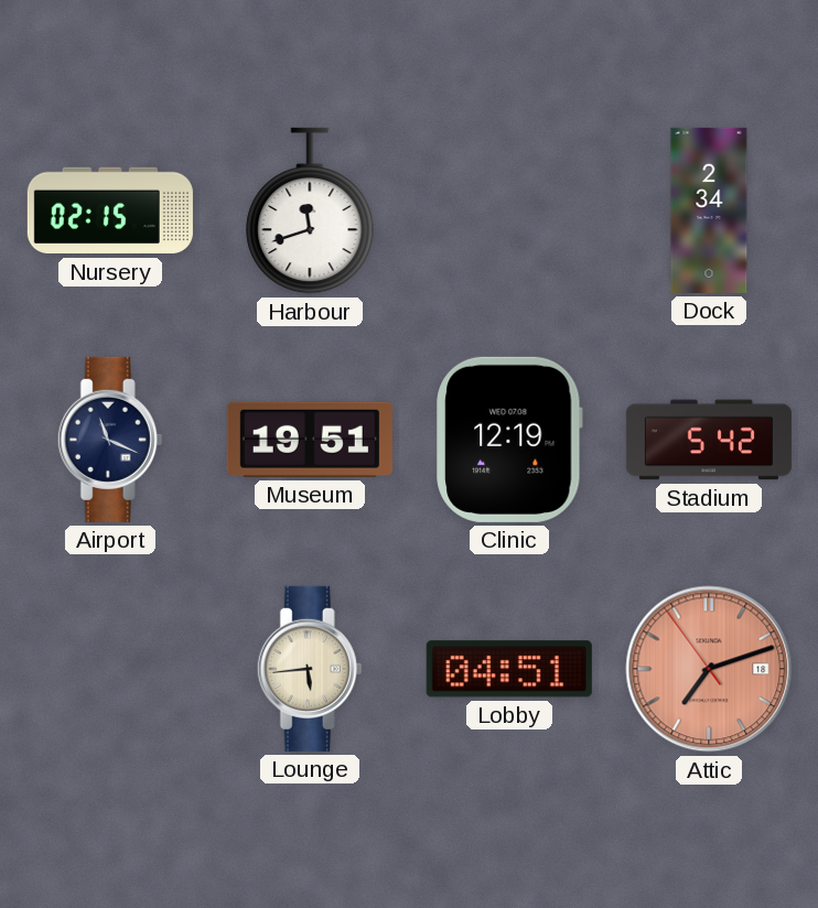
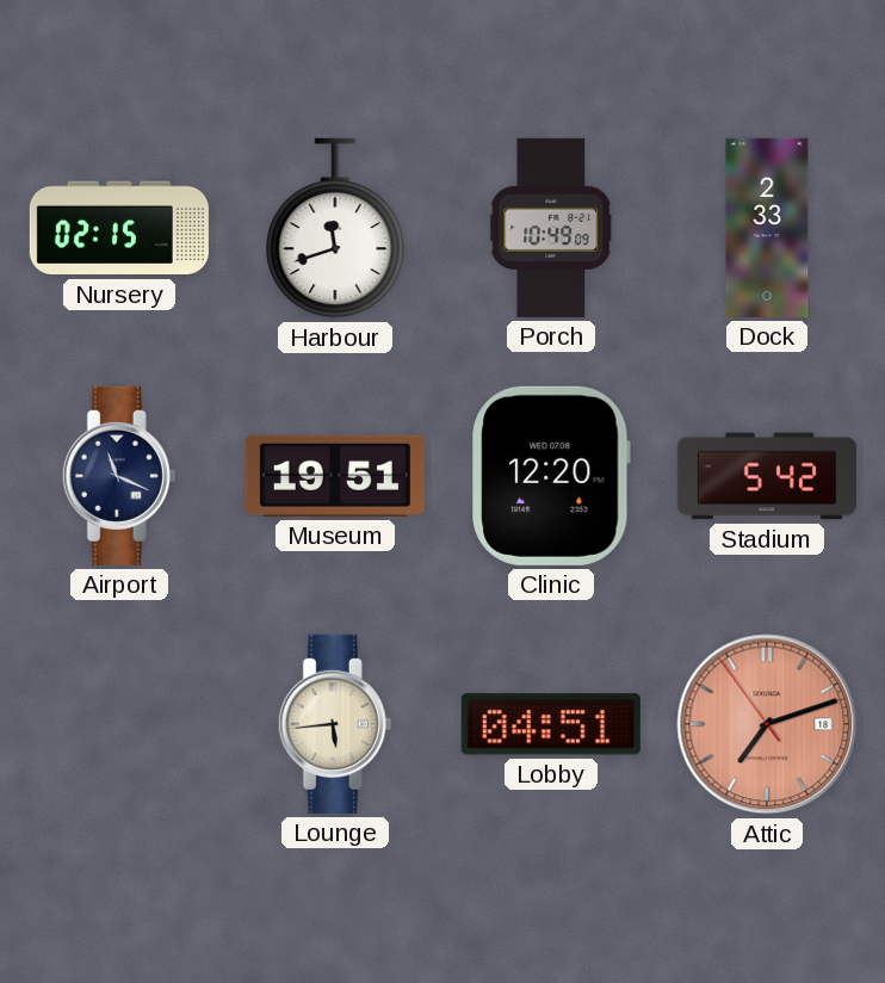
Porch: none -> 10:49
Dock: 2:34 -> 2:33
Clinic: 12:19 -> 12:20
